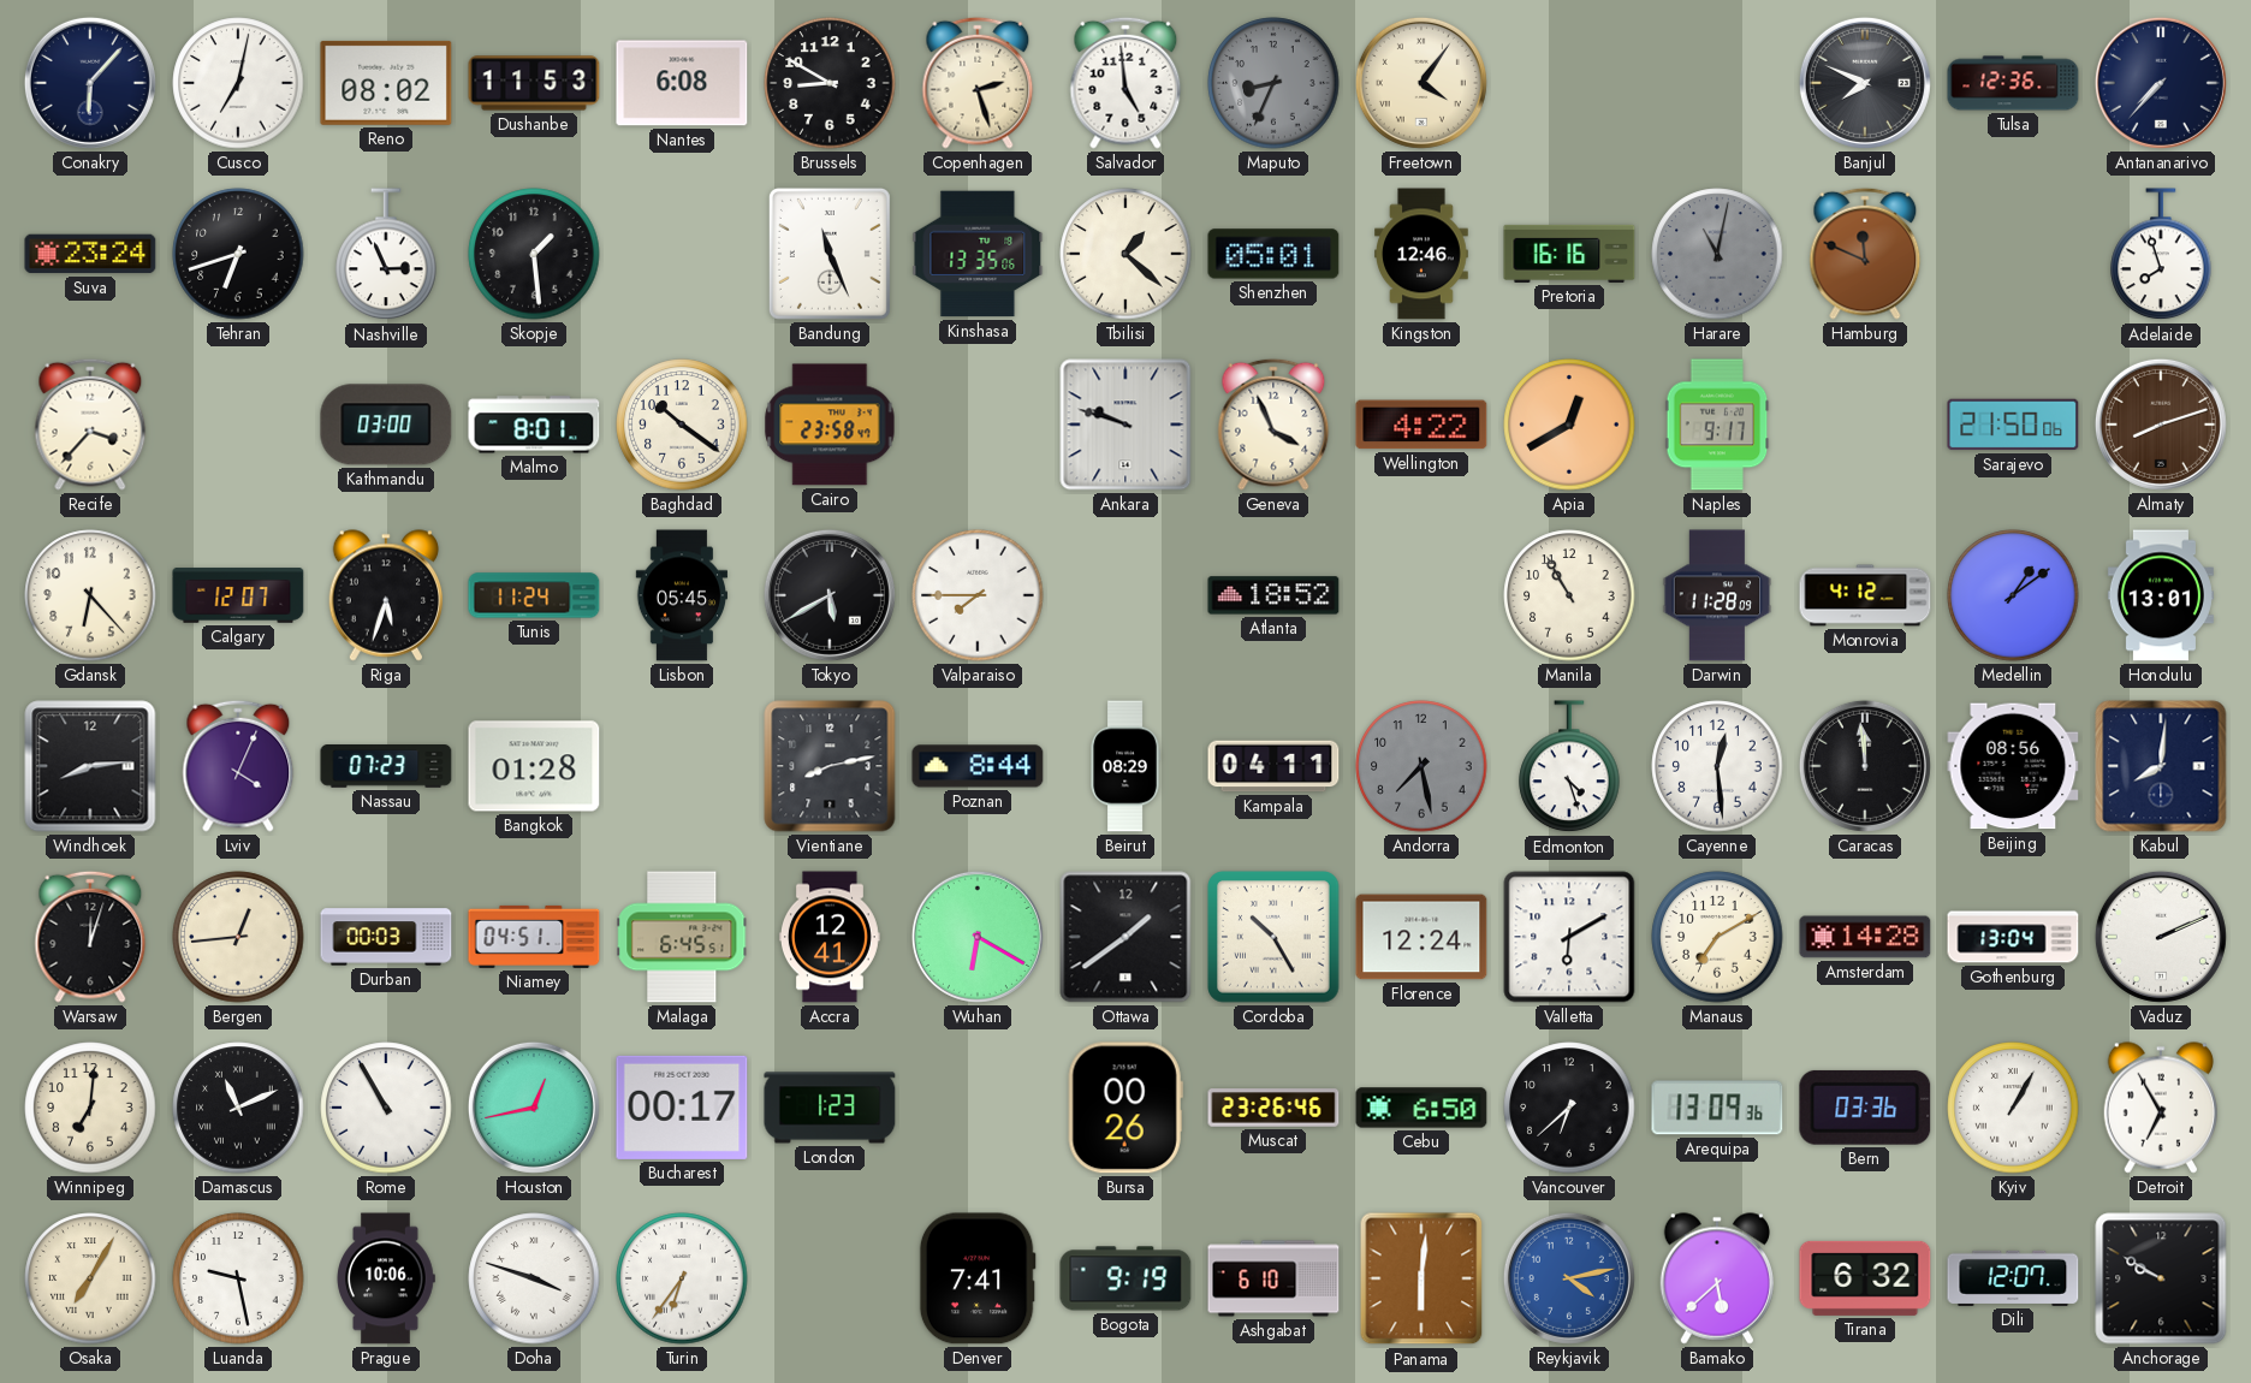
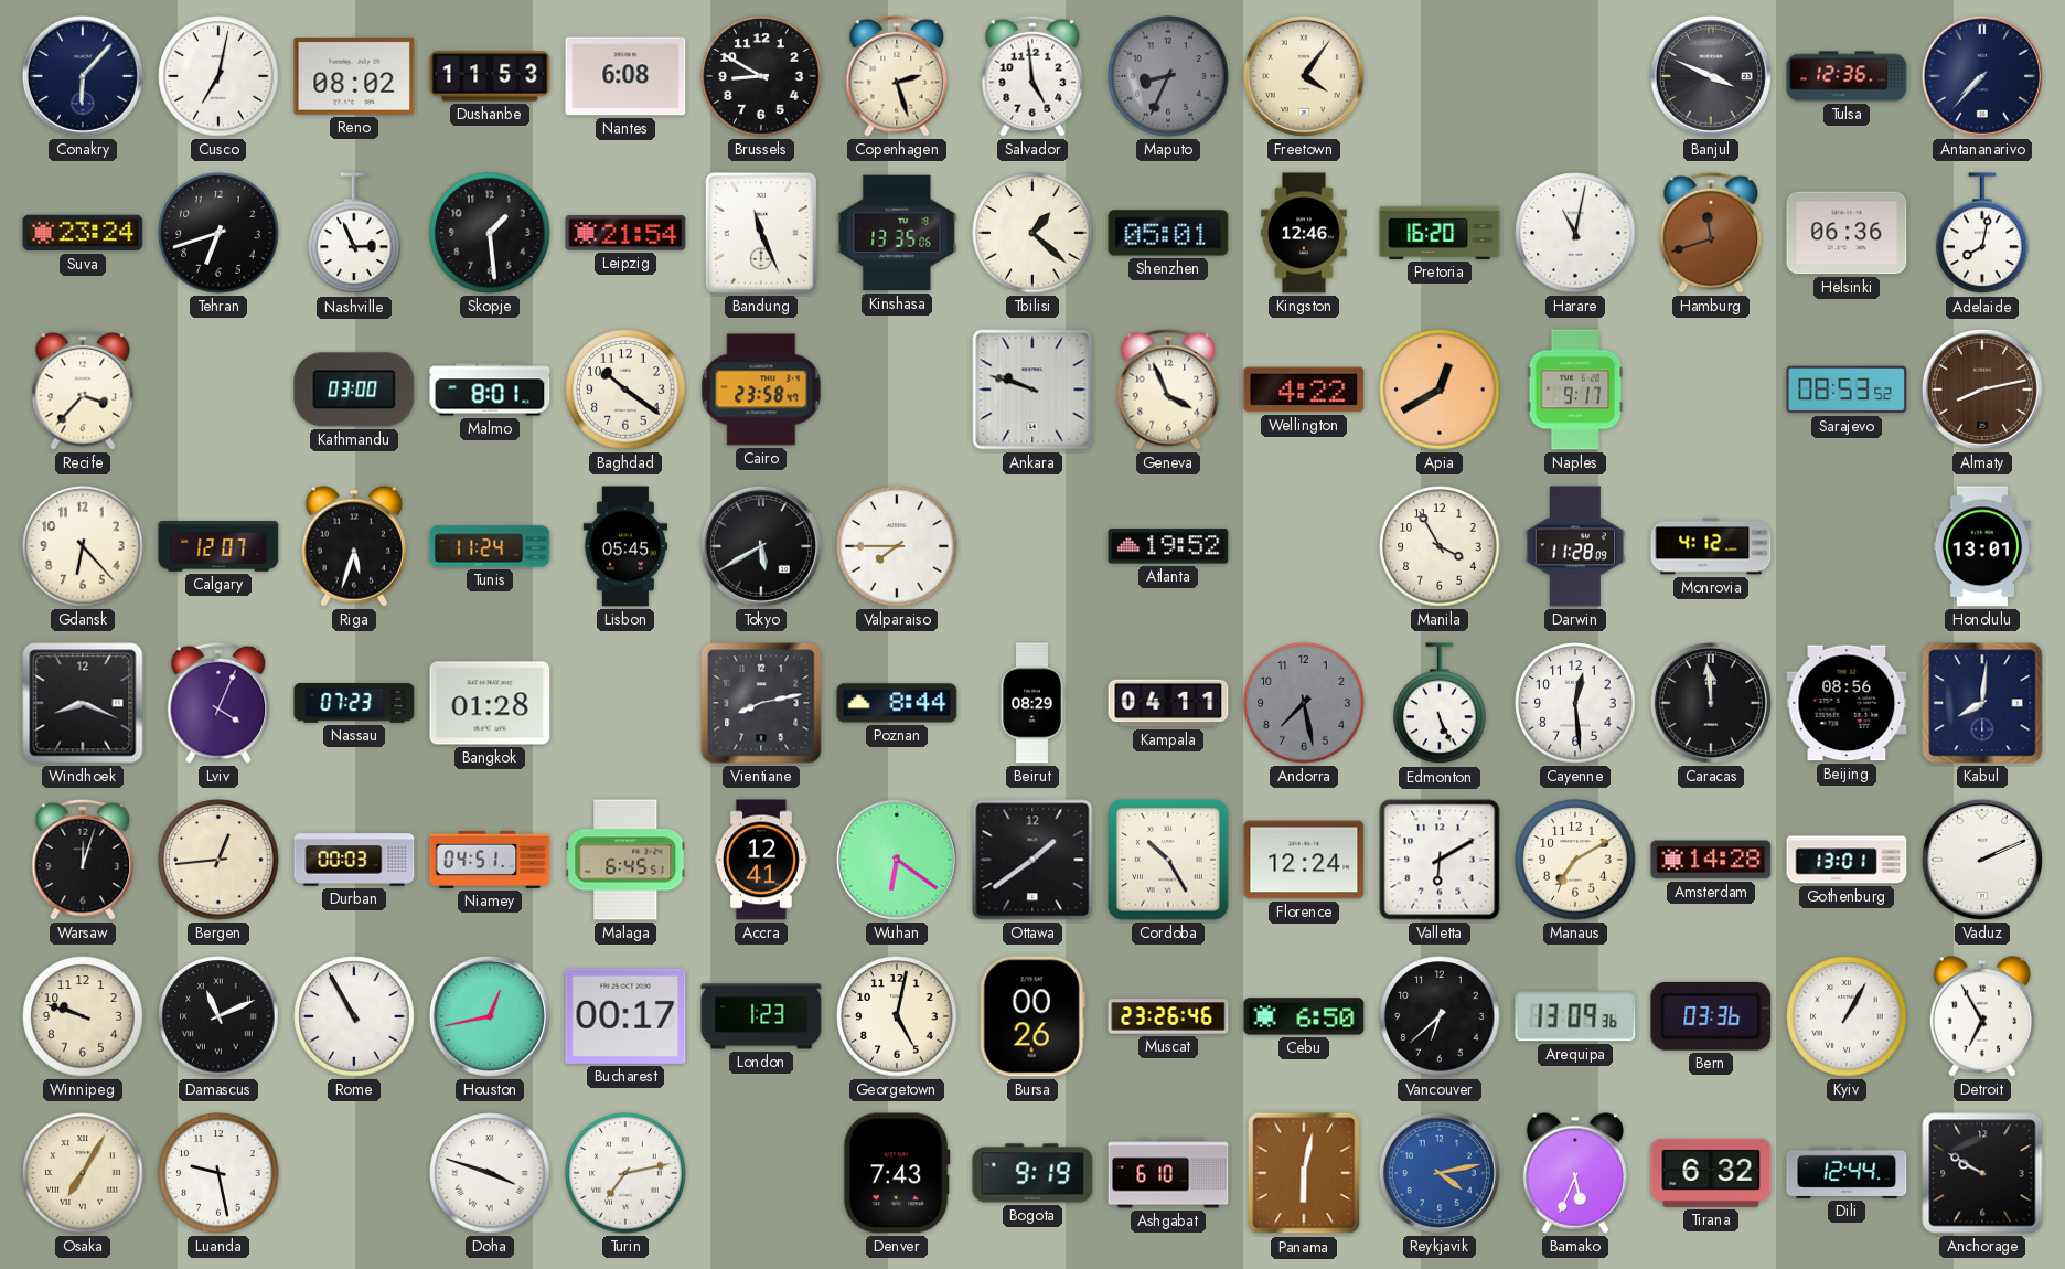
Banjul: 7:49 -> 3:49
Leipzig: none -> 21:54
Pretoria: 16:16 -> 16:20
Harare dial: grey -> white
Hamburg: 11:49 -> 11:42
Helsinki: none -> 06:36
Adelaide: 7:57 -> 8:02
Sarajevo: 21:50 -> 08:53
Almaty: 8:12 -> 8:13
Atlanta: 18:52 -> 19:52
Manila: 10:55 -> 3:55
Medellin: 1:09 -> none
Windhoek: 8:14 -> 8:19
Edmonton: 4:27 -> 5:26
Wuhan: 6:20 -> 6:21
Gothenburg: 13:04 -> 13:01
Winnipeg: 7:01 -> 9:48
Georgetown: none -> 5:02
Prague: 10:06 -> none
Turin: 6:36 -> 7:13
Denver: 7:41 -> 7:43
Panama: 6:01 -> 6:02
Bamako: 5:38 -> 5:34
Dili: 12:07 -> 12:44
